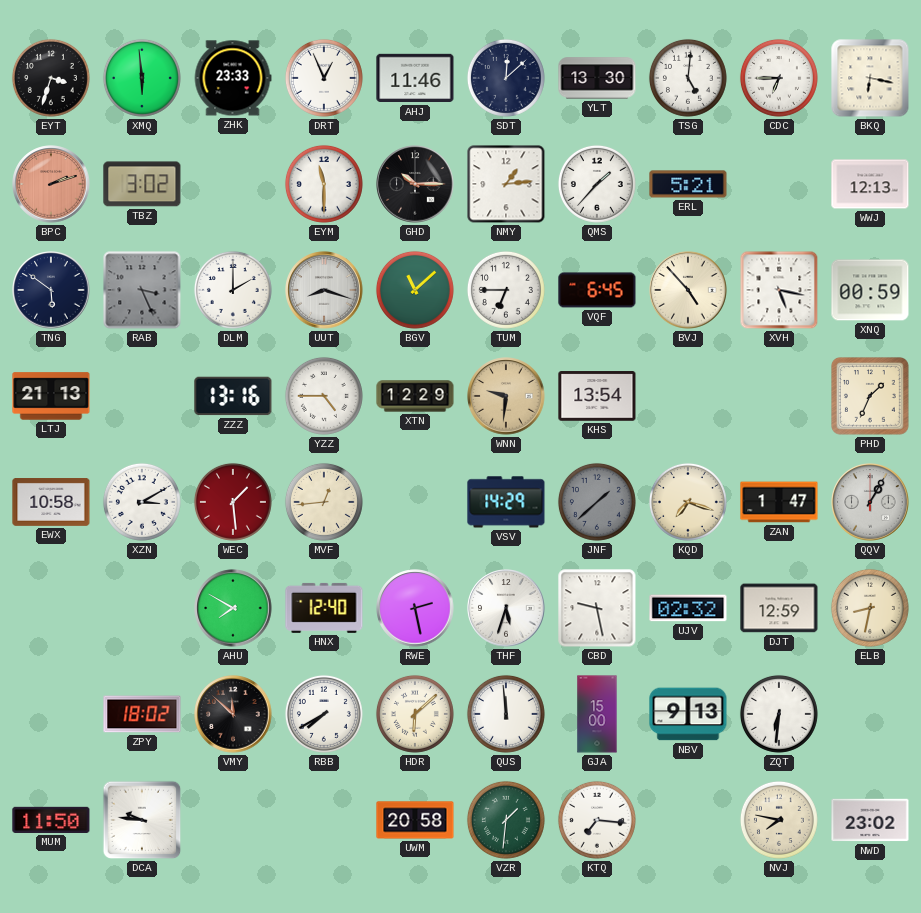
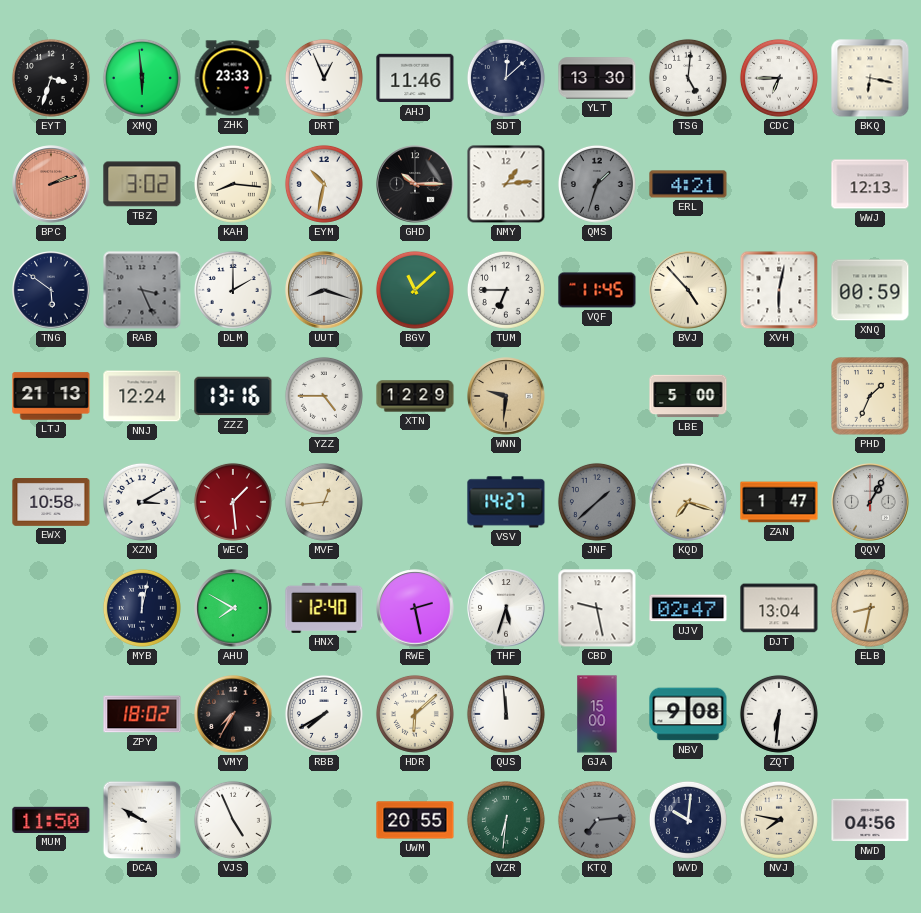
KAH: none -> 8:16
EYM: 11:30 -> 10:32
QMS: 1:37 -> 1:33
QMS dial: white -> grey
ERL: 5:21 -> 4:21
VQF: 6:45 -> 11:45
XVH: 5:17 -> 6:02
NNJ: none -> 12:24
KHS: 13:54 -> none
LBE: none -> 5:00
VSV: 14:29 -> 14:27
MYB: none -> 12:02
UJV: 02:32 -> 02:47
DJT: 12:59 -> 13:04
VMY: 11:52 -> 7:35
NBV: 9:13 -> 9:08
DCA: 9:46 -> 9:50
VJS: none -> 4:56
UWM: 20:58 -> 20:55
VZR: 1:31 -> 6:31
KTQ: 7:16 -> 7:14
KTQ dial: white -> grey
WVD: none -> 10:01
NWD: 23:02 -> 04:56
